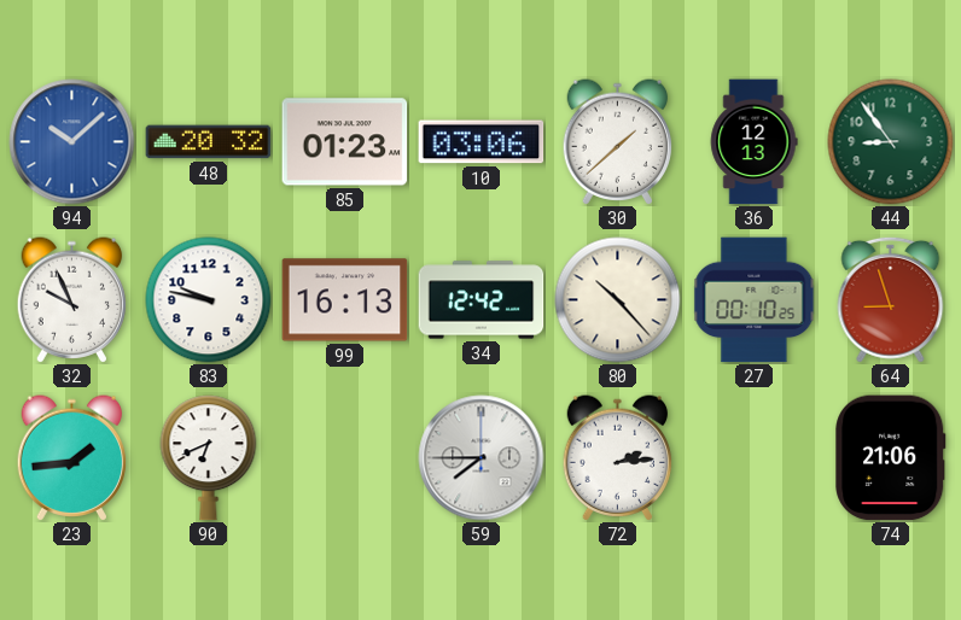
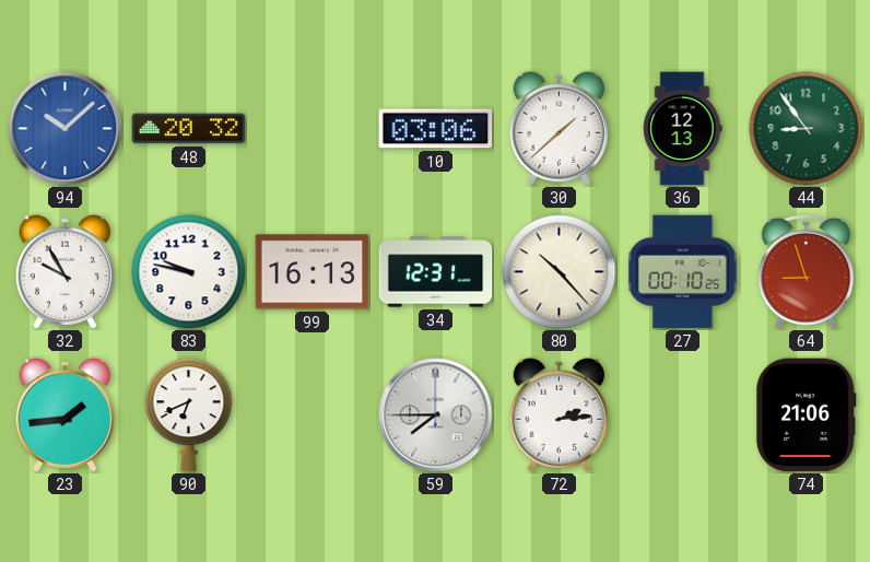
85: 01:23 -> none
32: 9:56 -> 9:55
34: 12:42 -> 12:31
